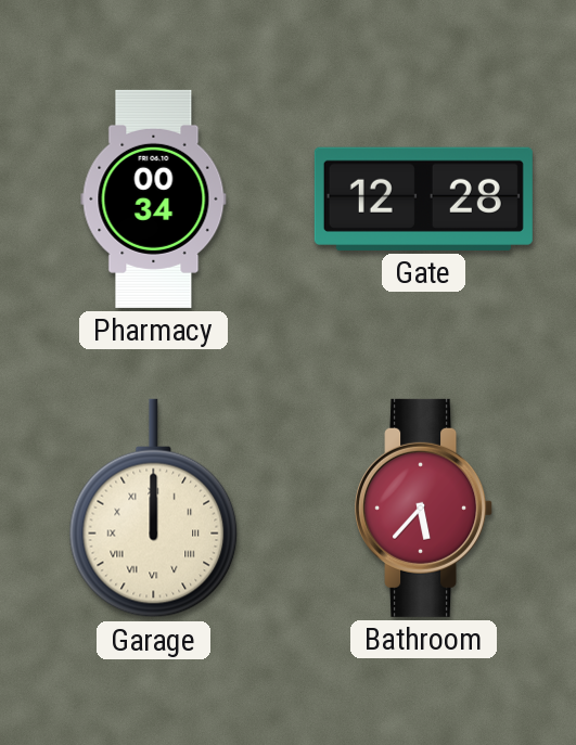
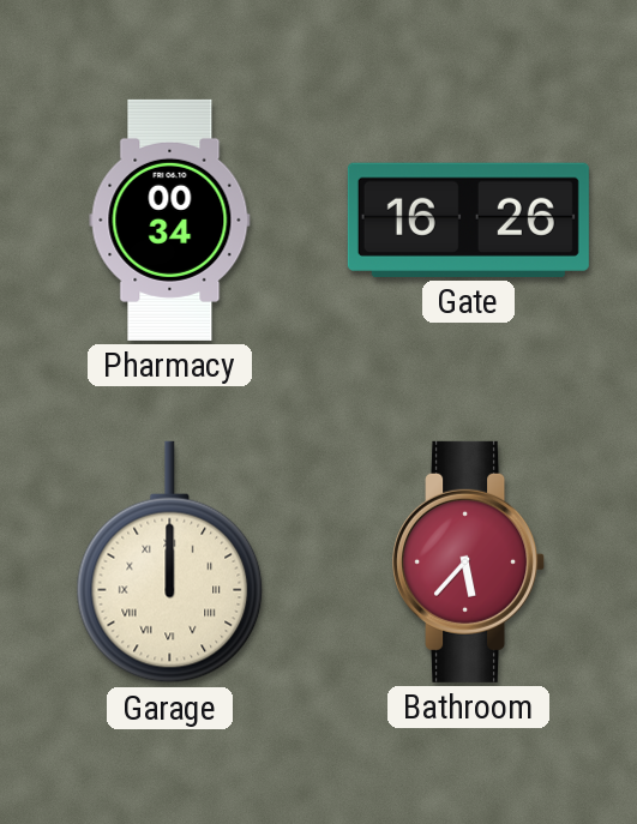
Gate: 12:28 -> 16:26
